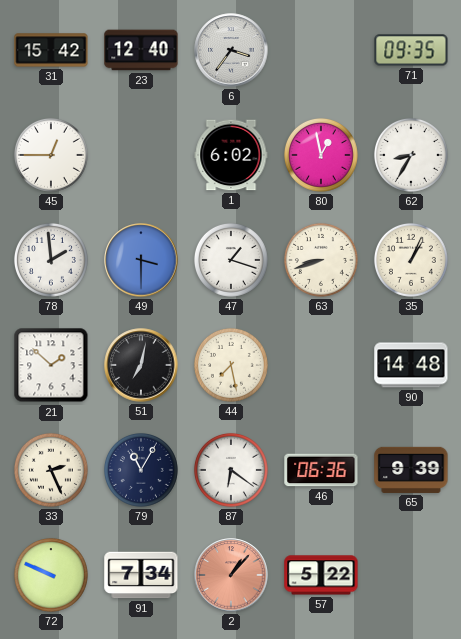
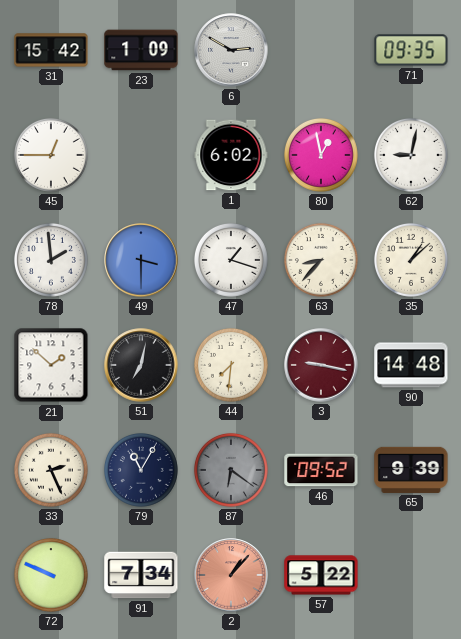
23: 12:40 -> 1:09
6: 3:36 -> 2:50
62: 8:35 -> 9:02
63: 8:42 -> 8:37
35: 1:04 -> 1:08
44: 7:28 -> 7:31
3: none -> 9:17
87 dial: white -> grey
46: 06:36 -> 09:52
